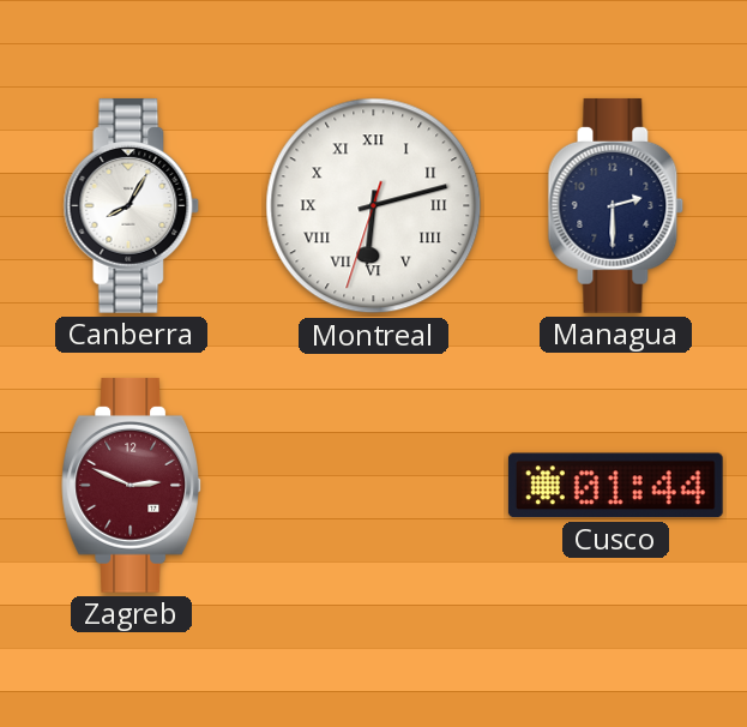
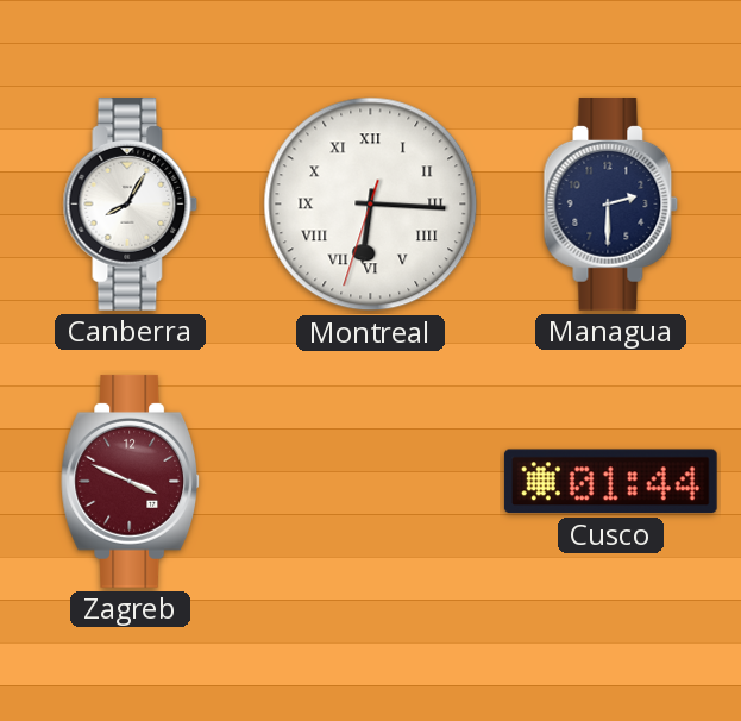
Montreal: 6:12 -> 6:15
Zagreb: 2:49 -> 3:49
